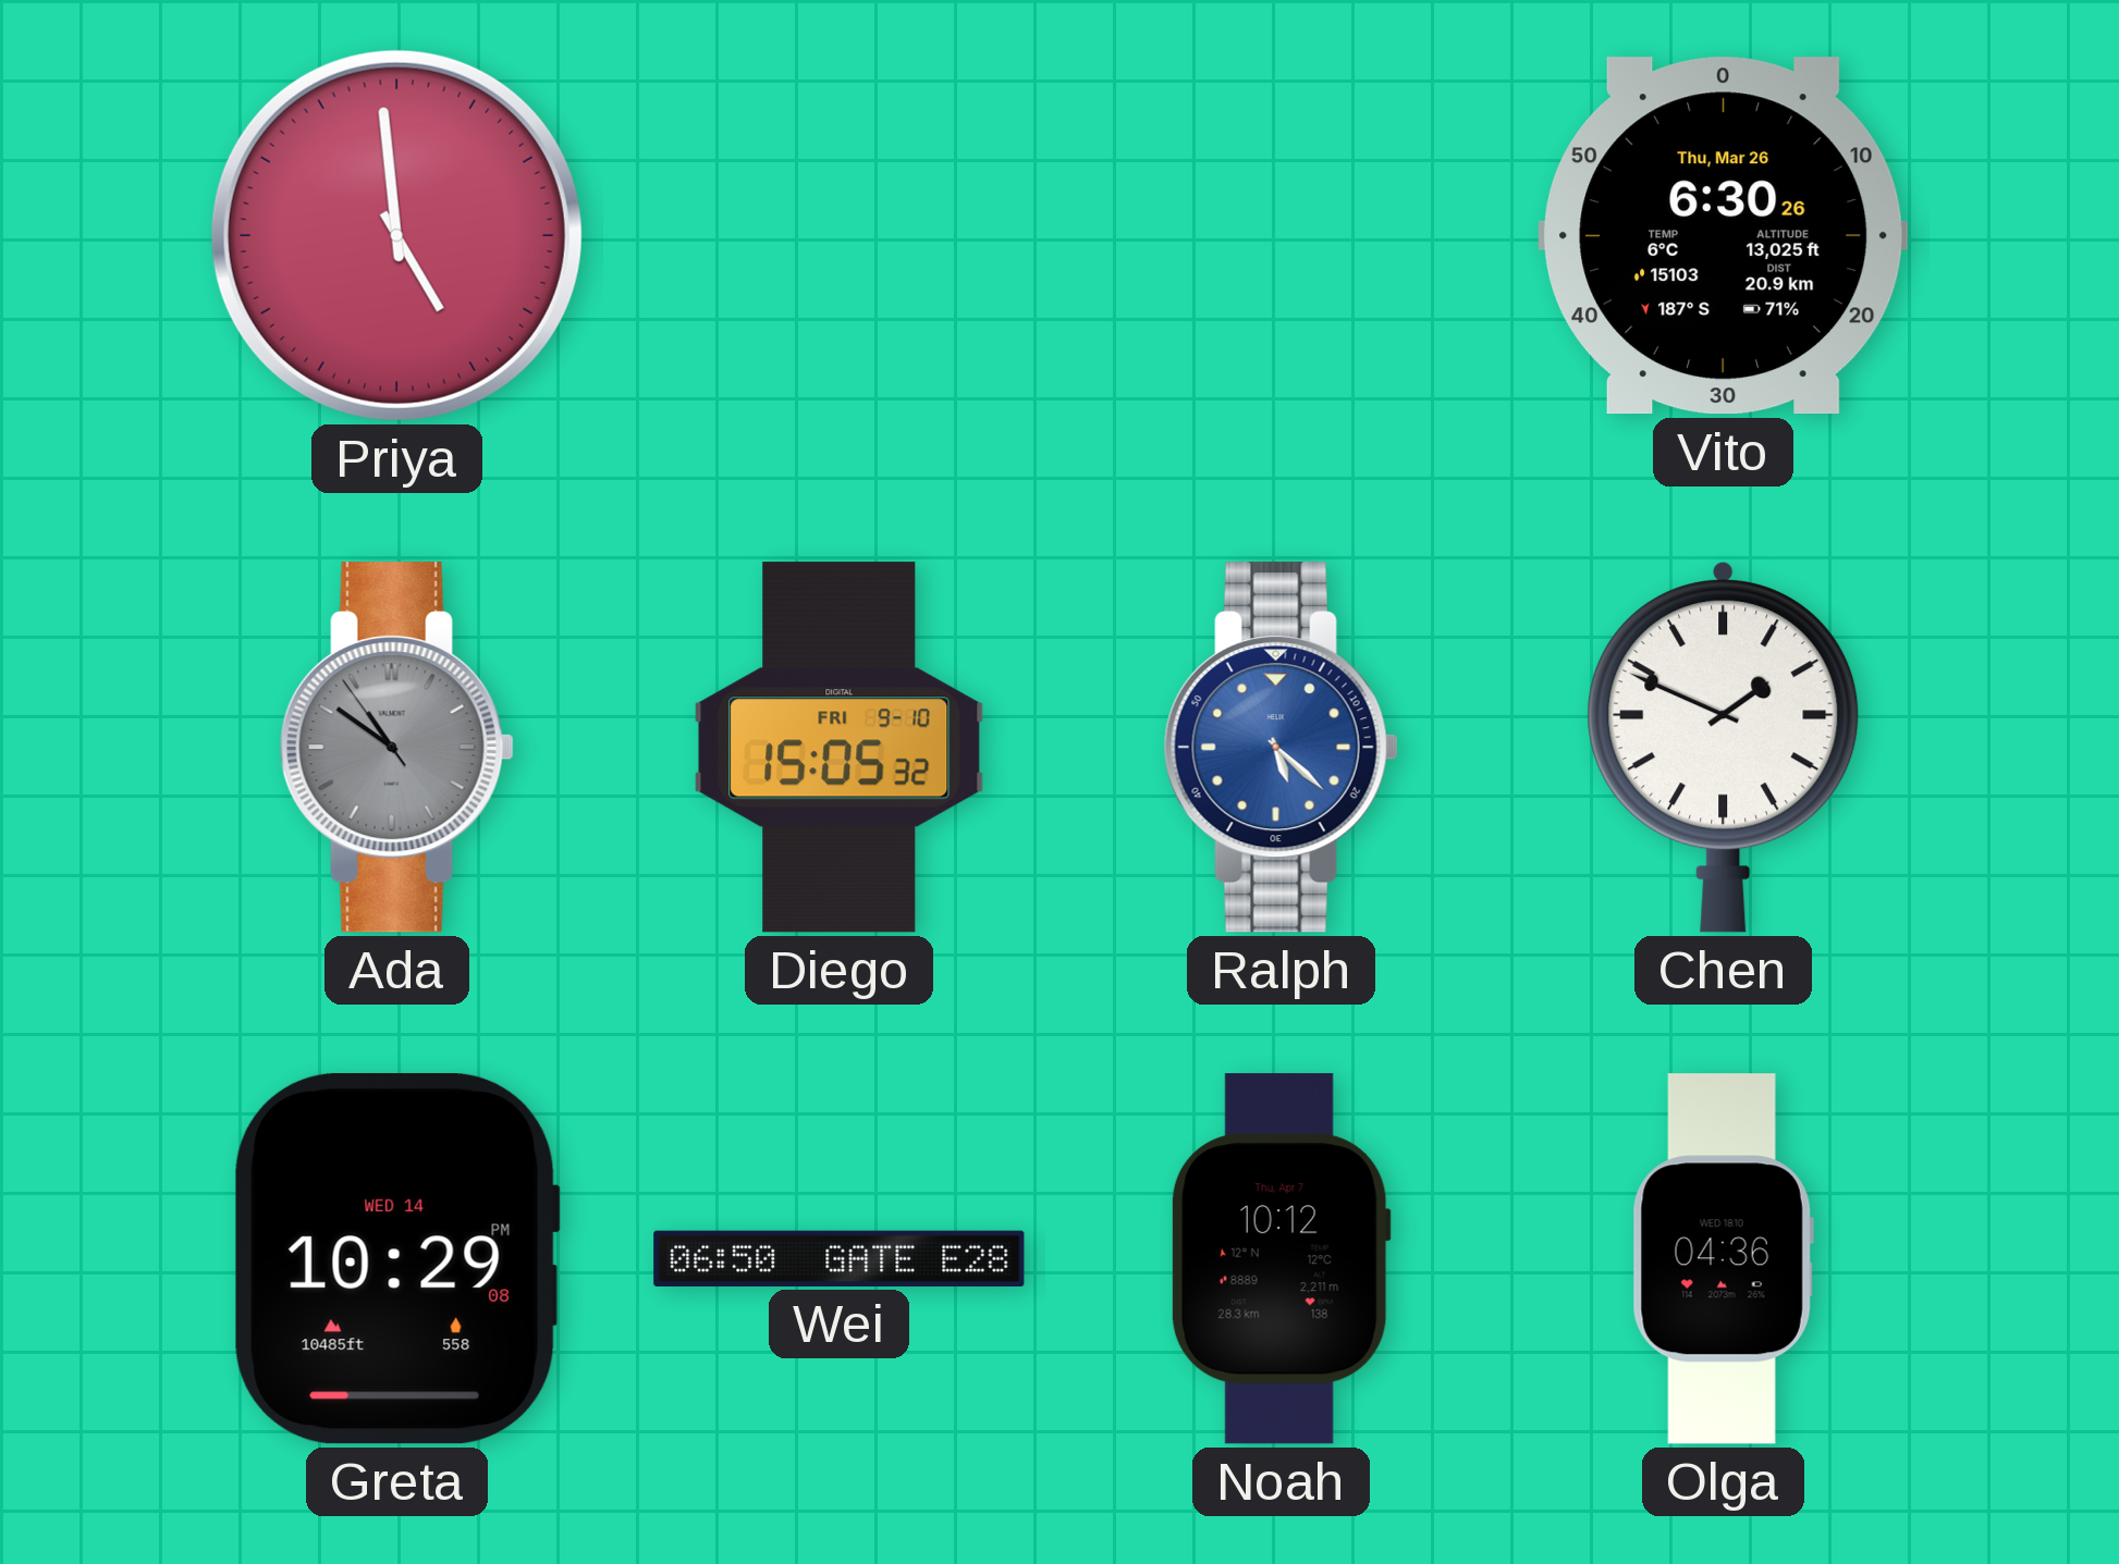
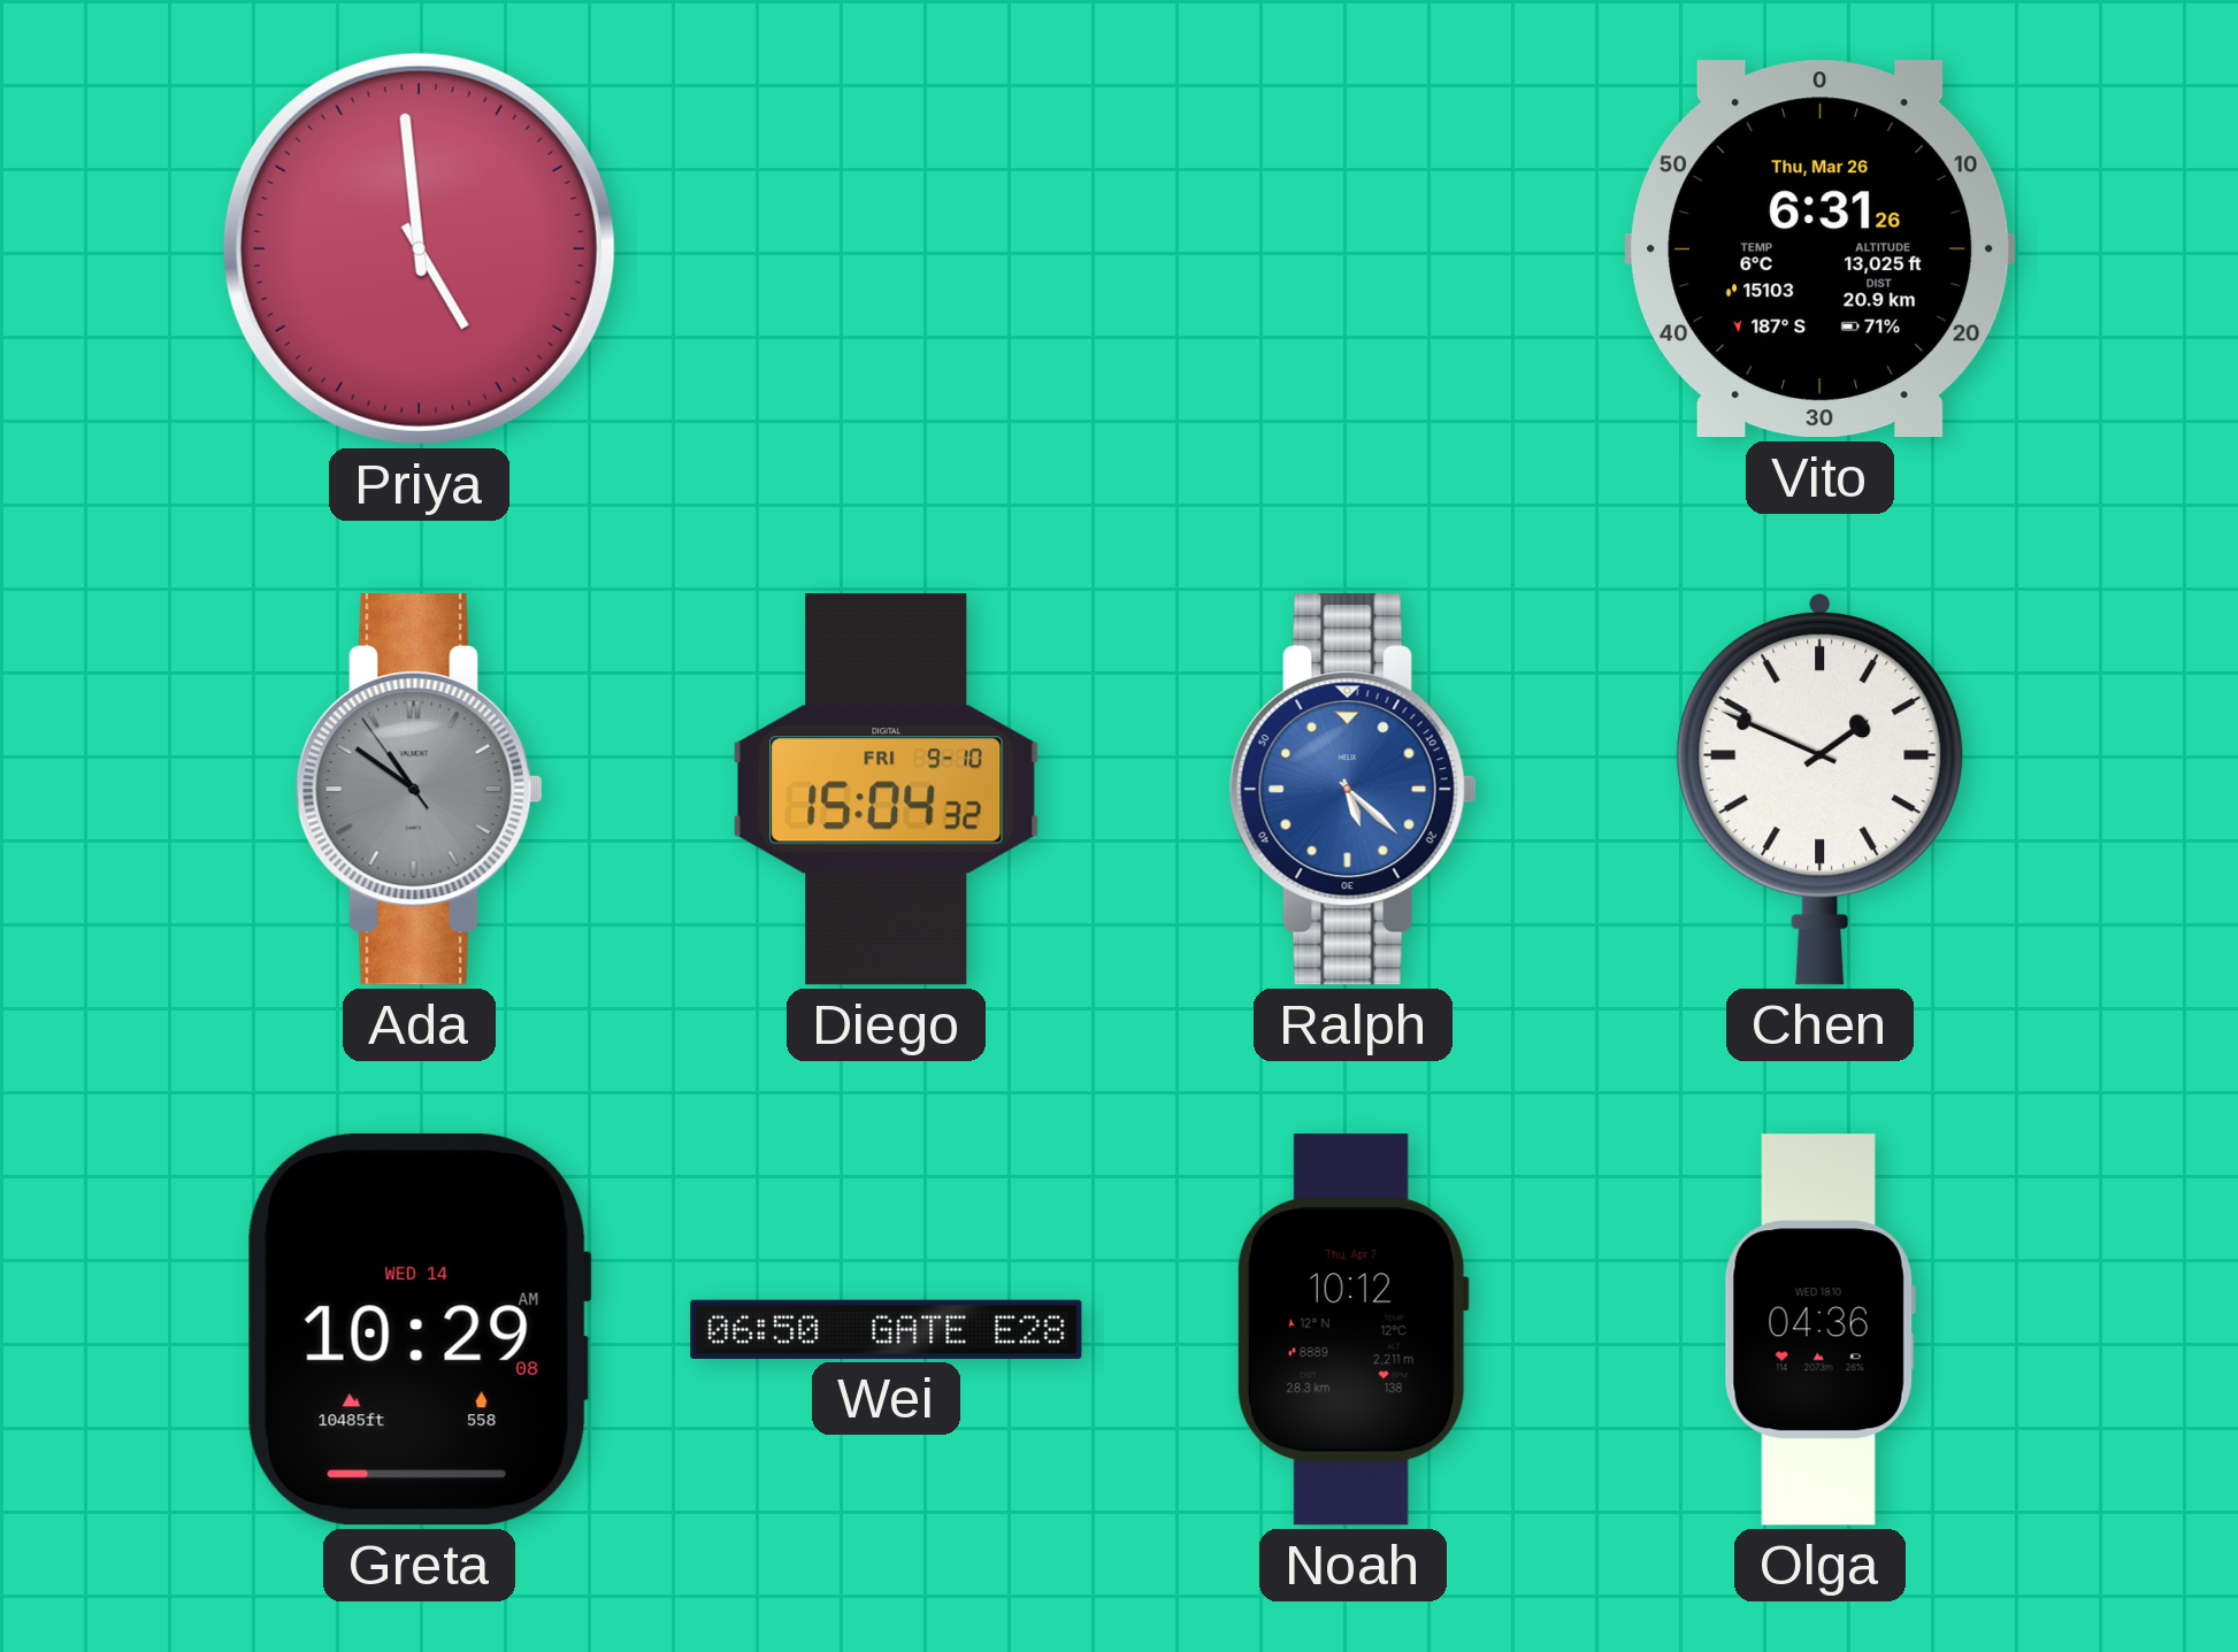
Vito: 6:30 -> 6:31
Diego: 15:05 -> 15:04
Greta: 10:29:08 PM -> 10:29:08 AM
